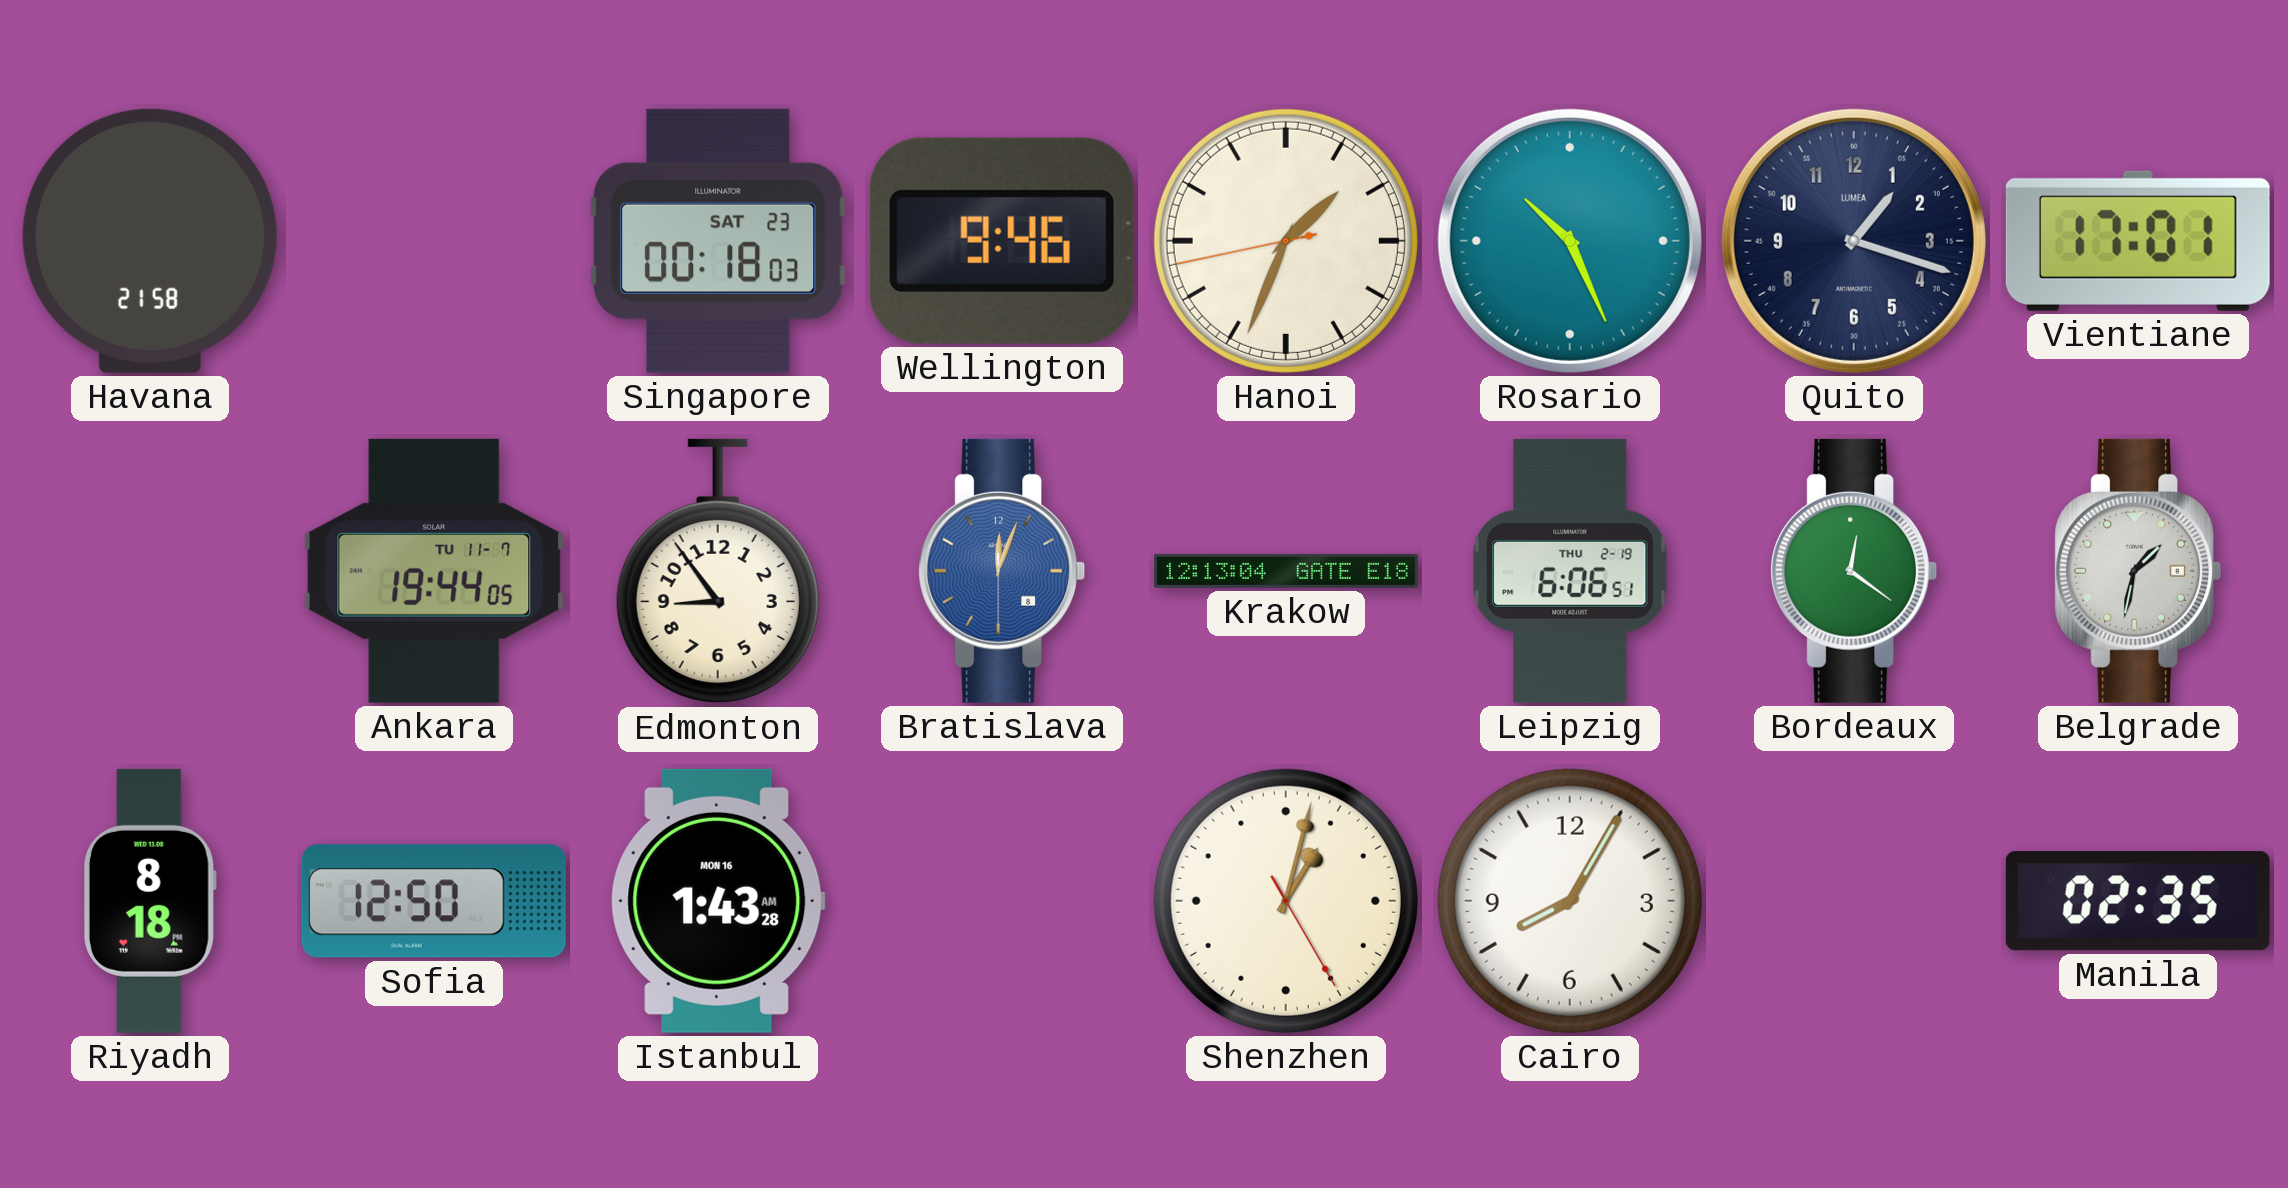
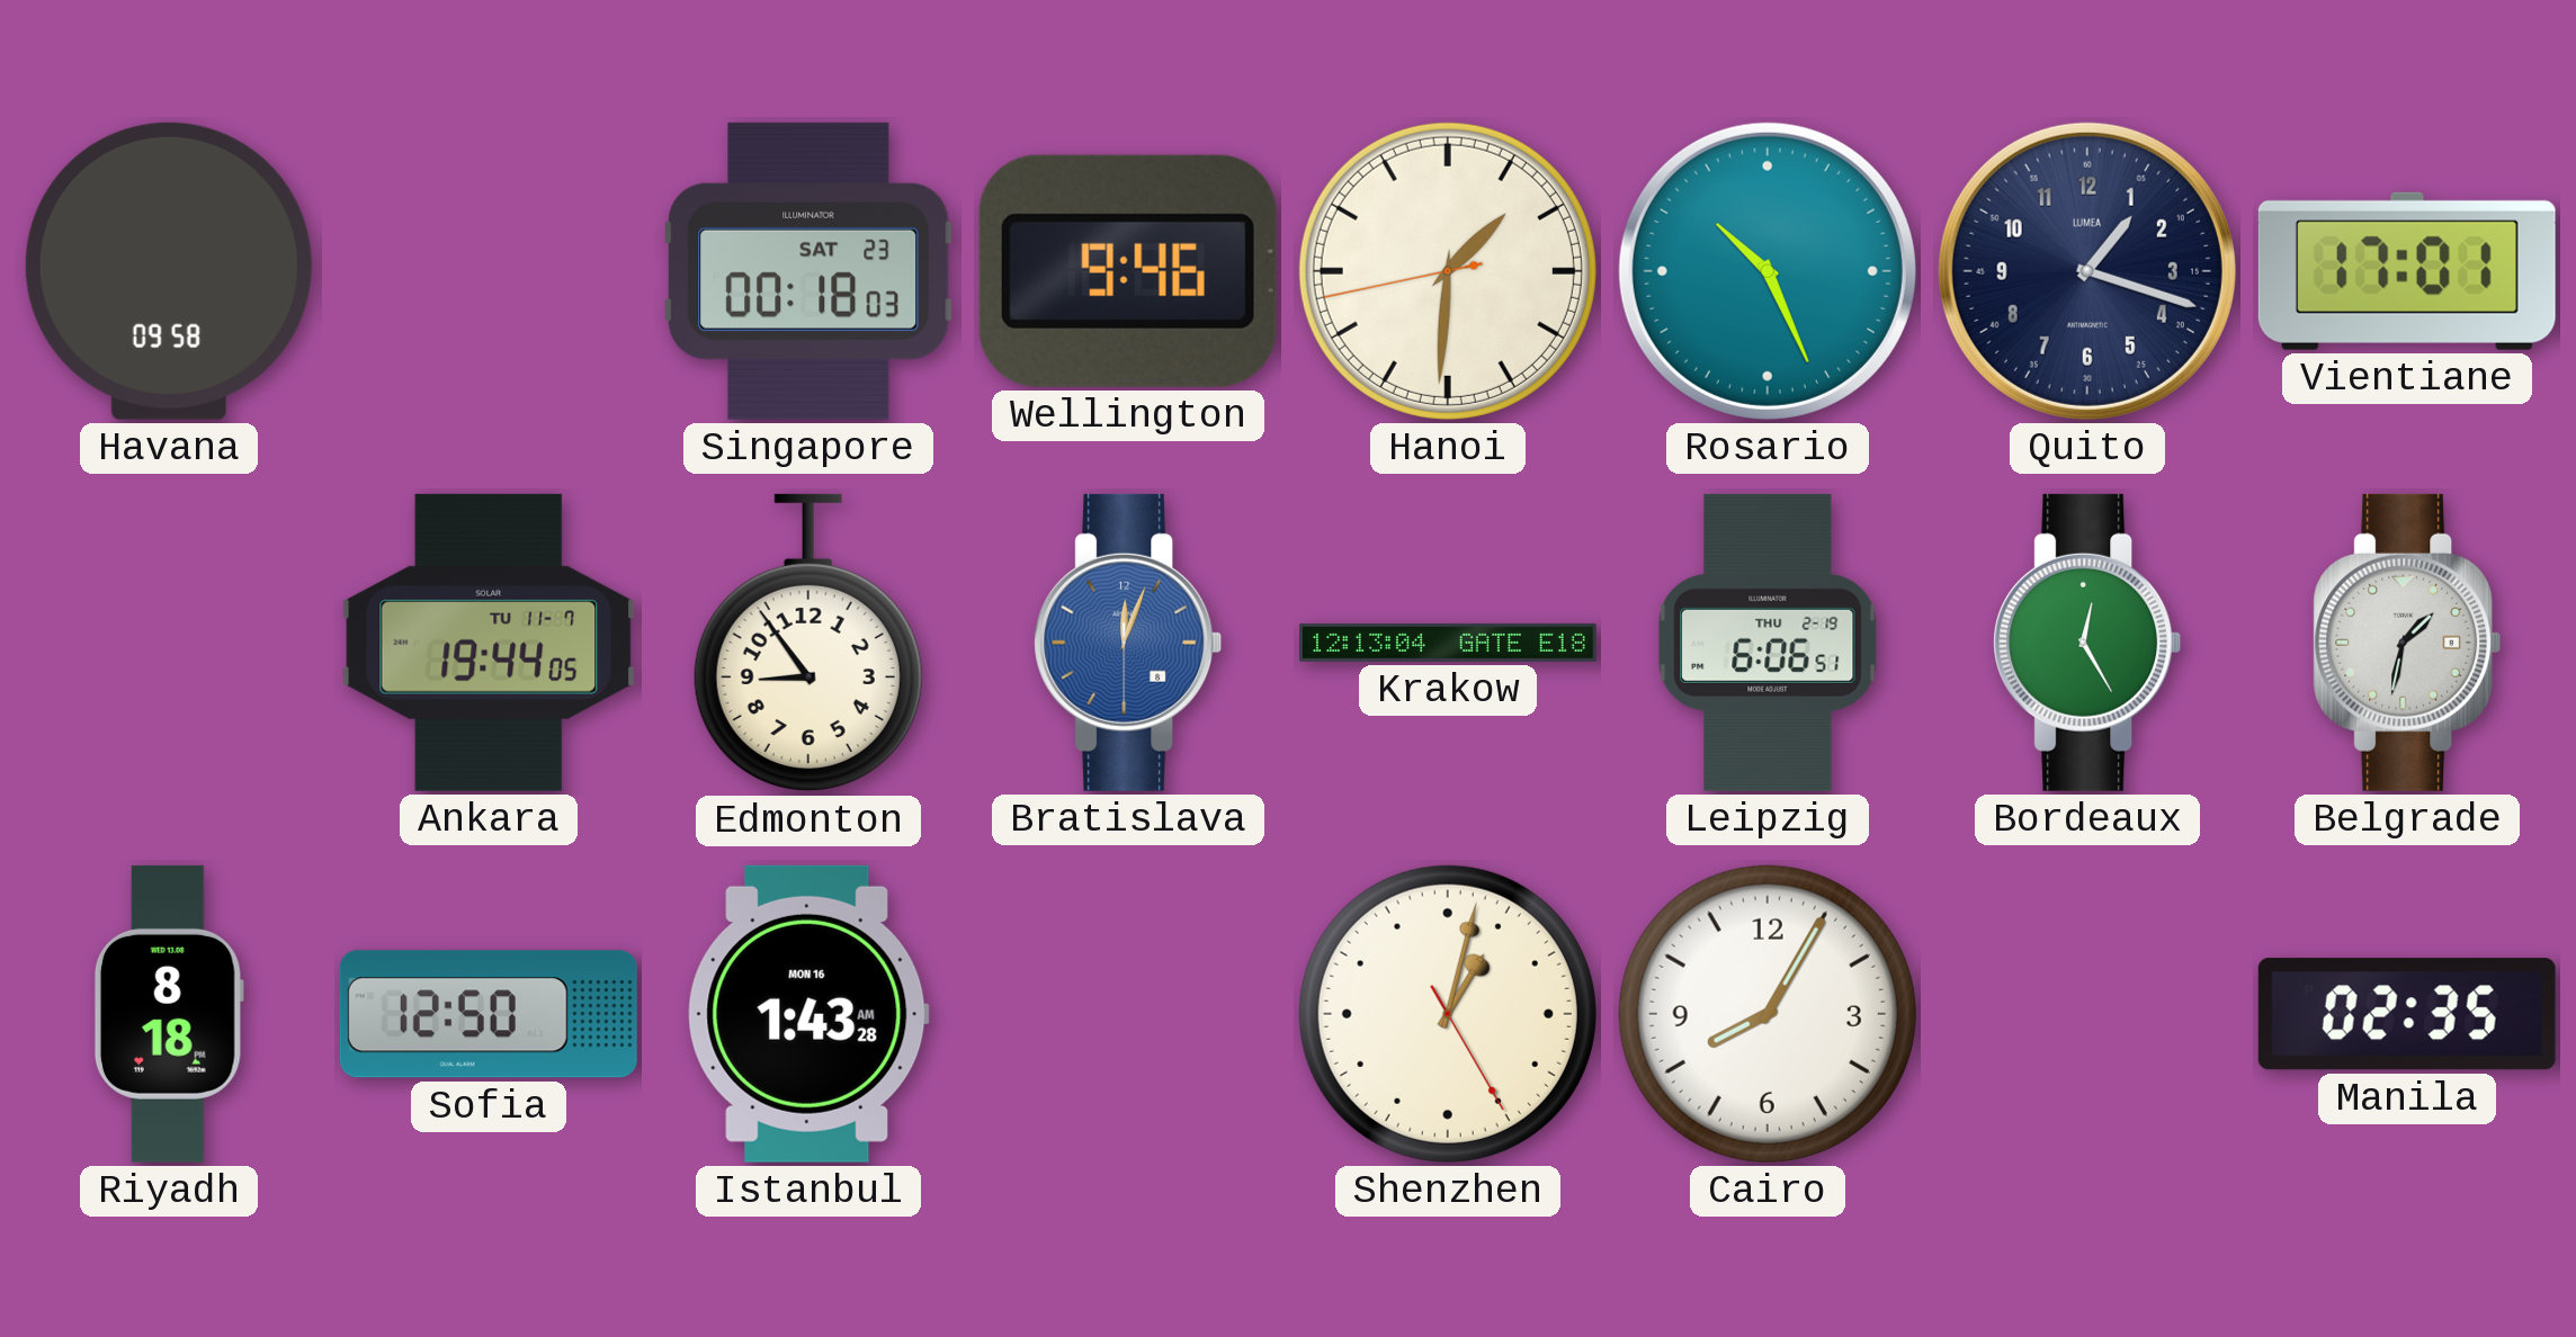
Havana: 21:58 -> 09:58
Hanoi: 1:33 -> 1:30
Bordeaux: 12:21 -> 12:25
